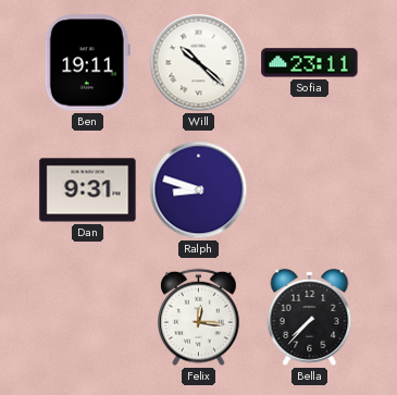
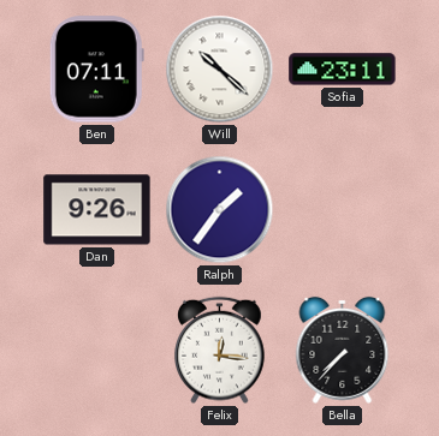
Ben: 19:11 -> 07:11
Dan: 9:31 -> 9:26
Ralph: 8:48 -> 1:36
